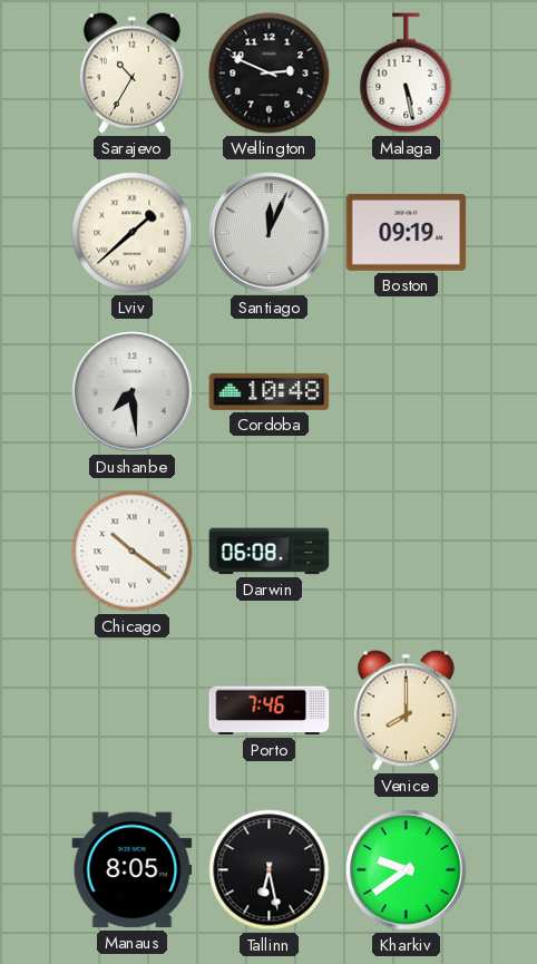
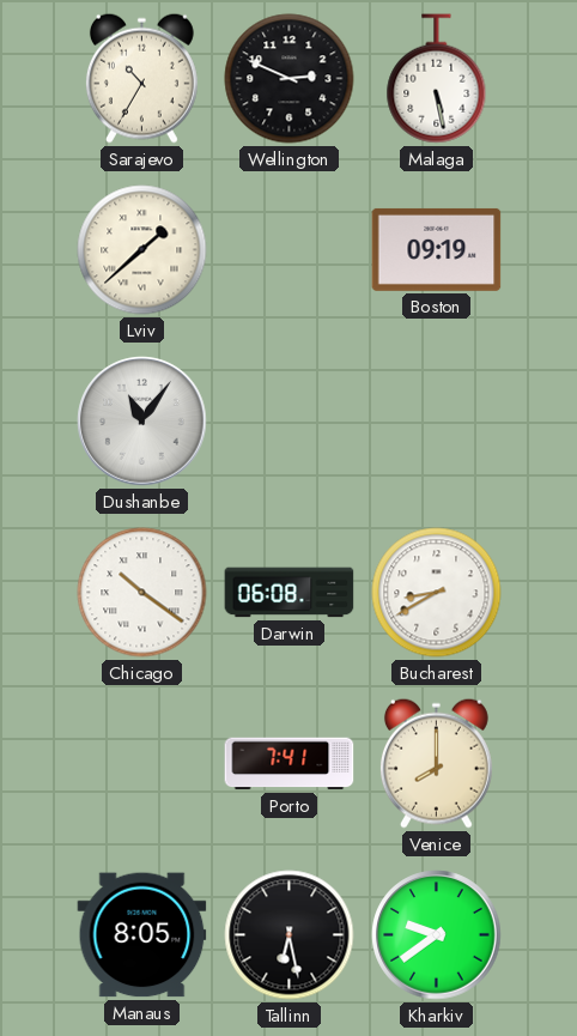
Santiago: 12:04 -> none
Dushanbe: 7:29 -> 11:06
Cordoba: 10:48 -> none
Bucharest: none -> 8:40
Porto: 7:46 -> 7:41
